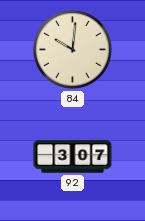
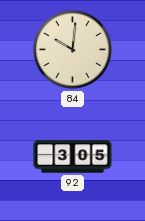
92: 3:07 -> 3:05
